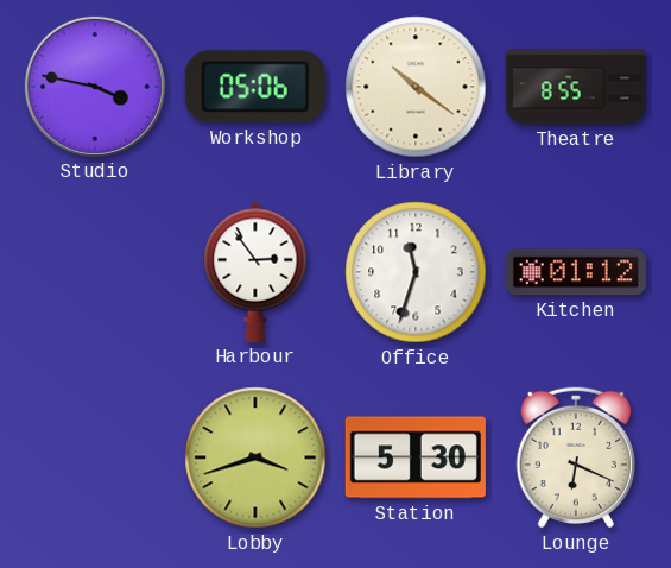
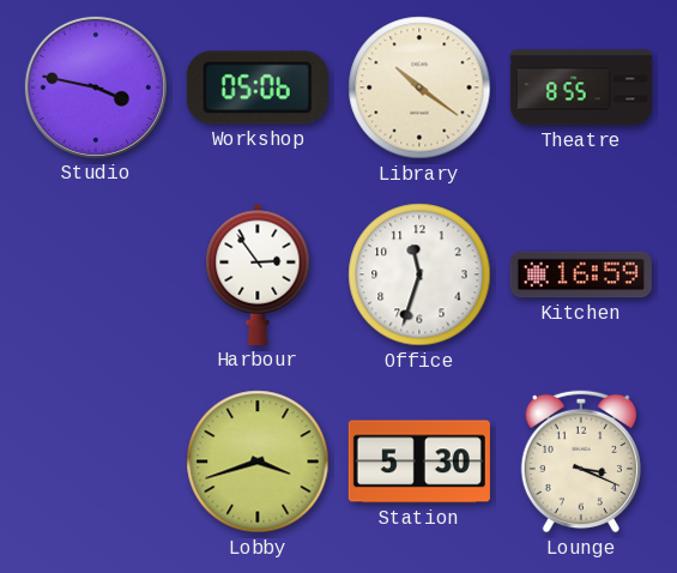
Kitchen: 01:12 -> 16:59
Lounge: 6:19 -> 3:19
